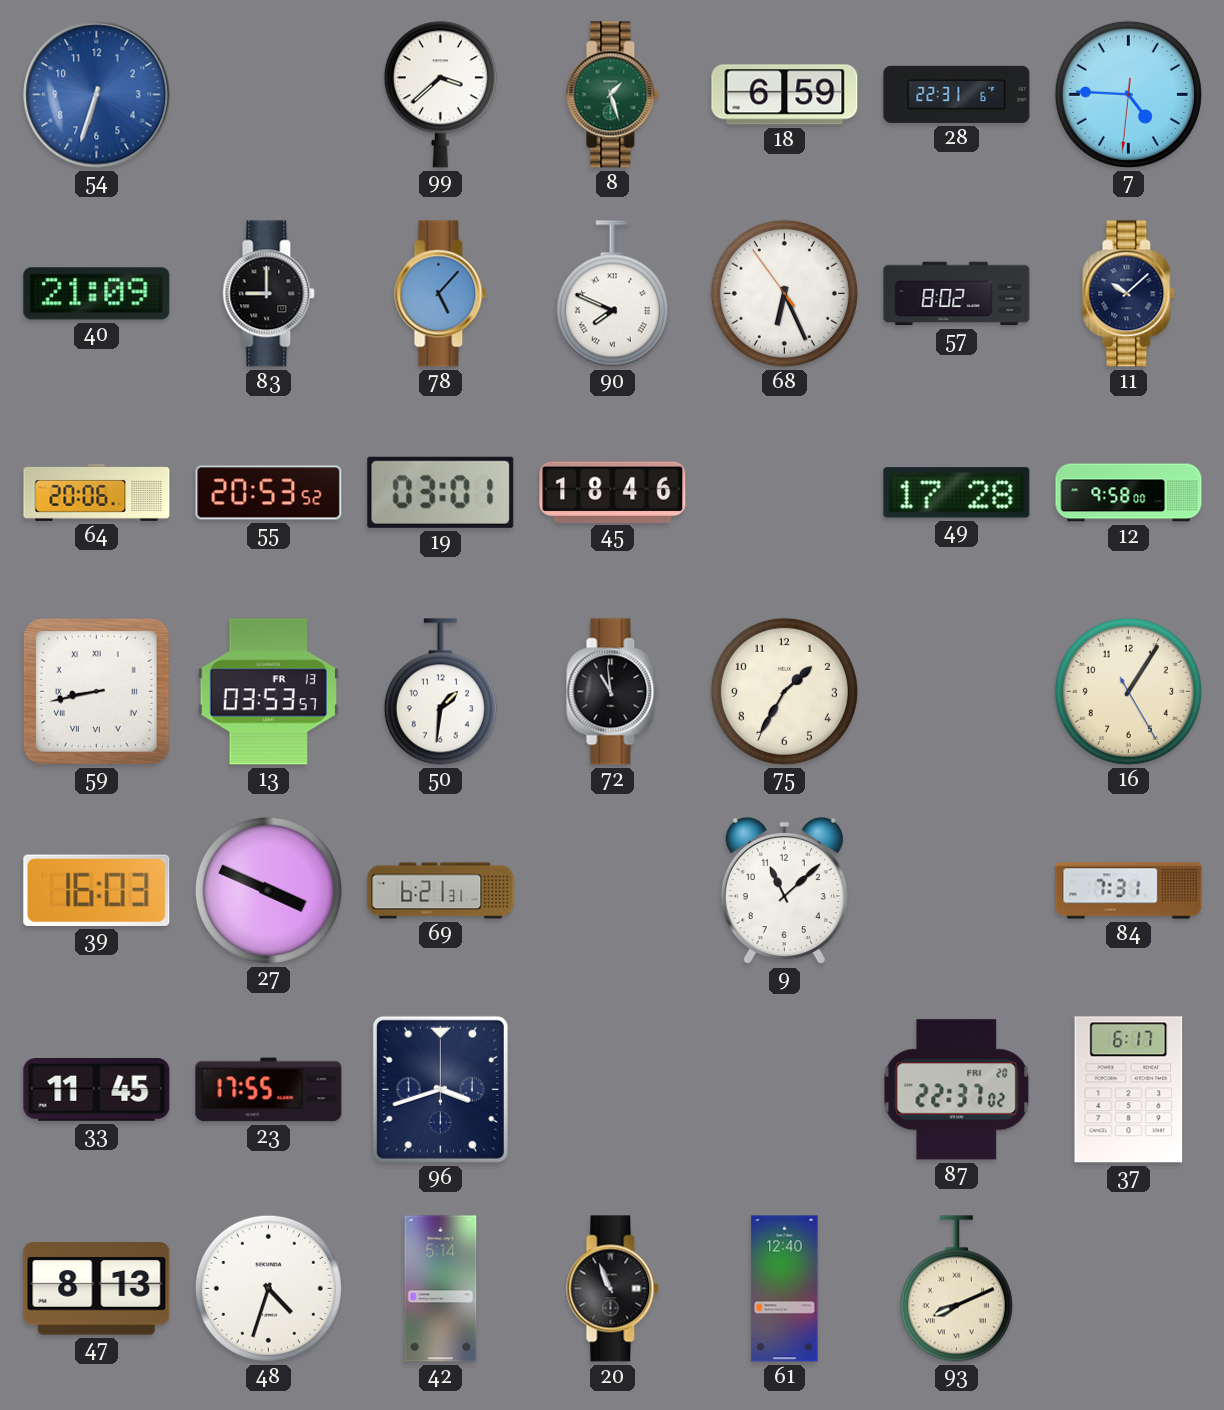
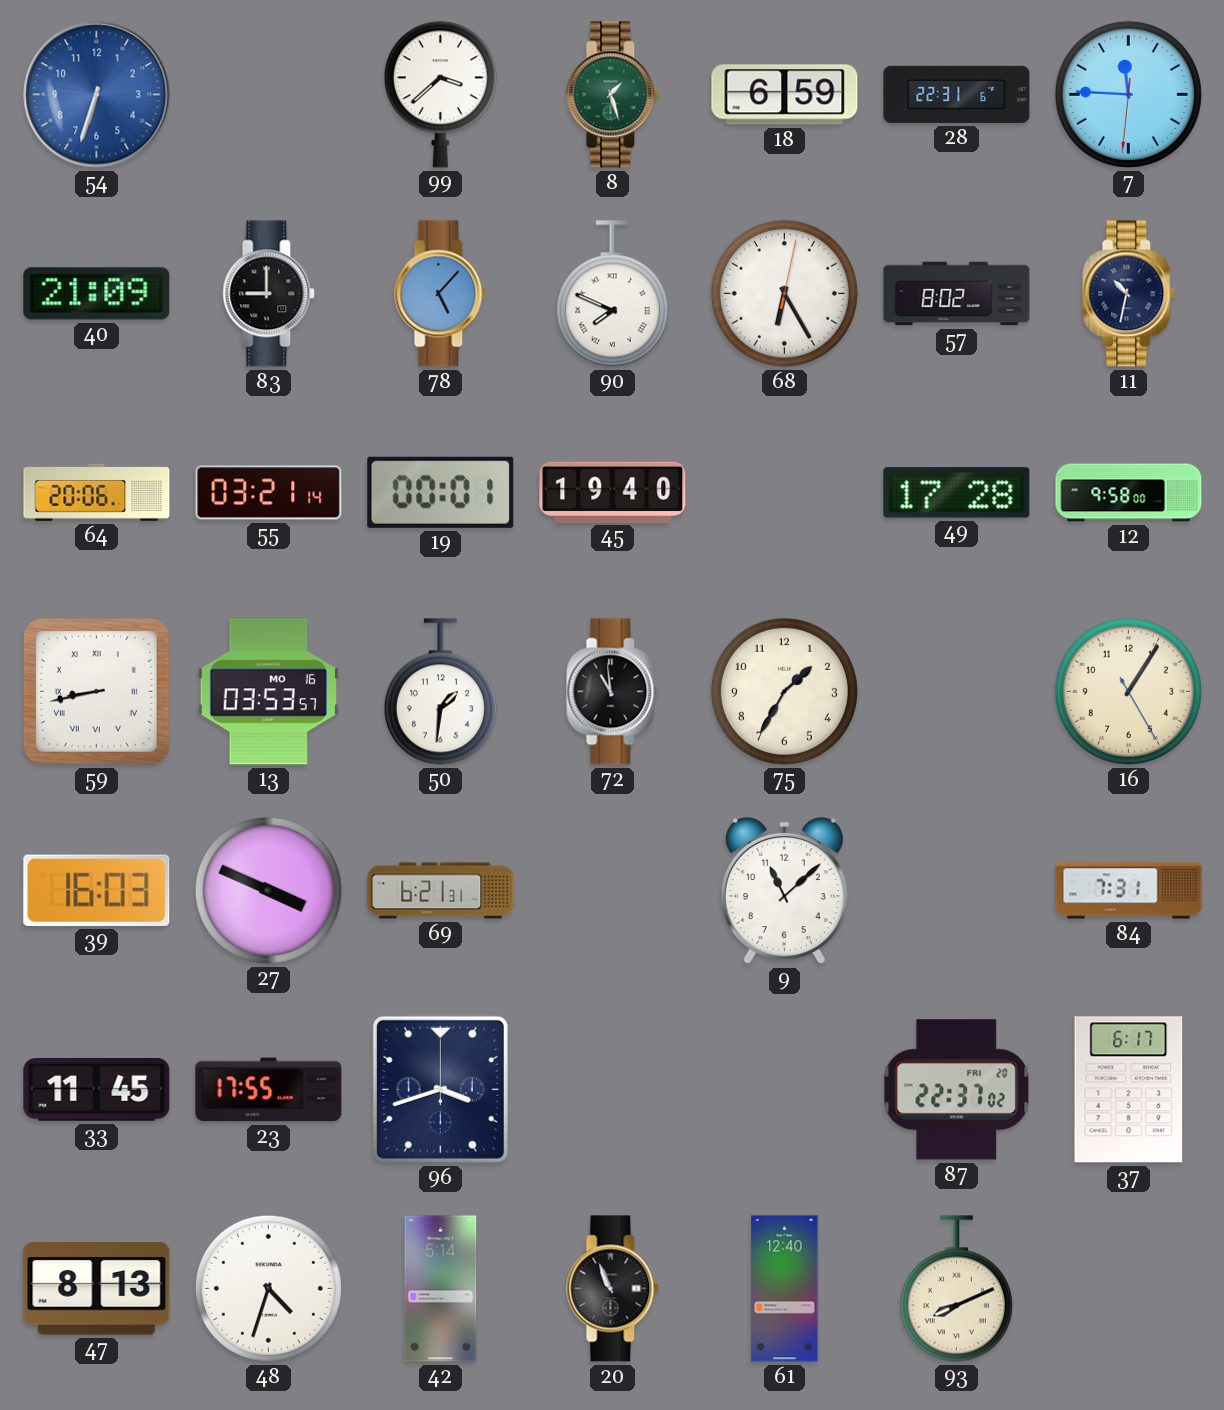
7: 4:45 -> 11:45
68: 6:25:54 -> 6:25:02
11: 10:08 -> 10:32
55: 20:53 -> 03:21
19: 03:01 -> 00:01
45: 18:46 -> 19:40
13 date: FR 13 -> MO 16
